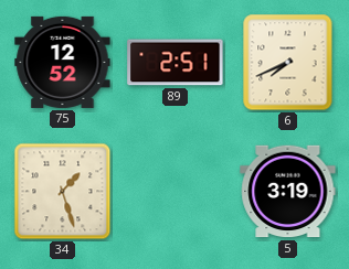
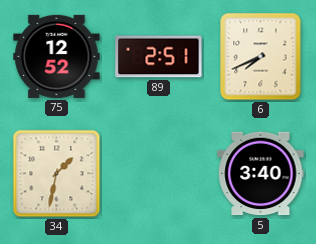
34: 1:27 -> 1:32
5: 3:19 -> 3:40
